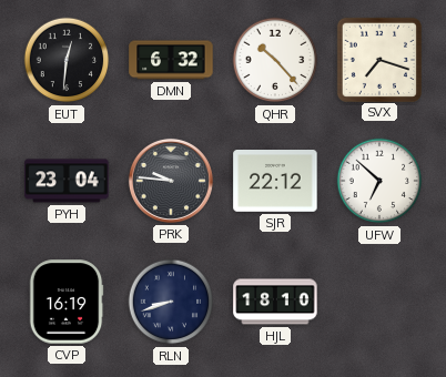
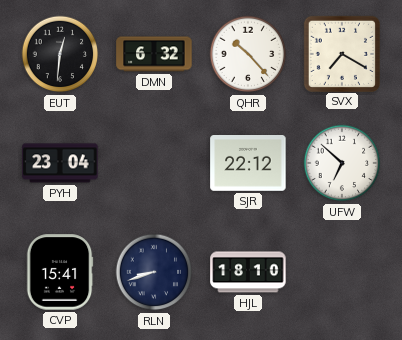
SVX: 7:18 -> 7:20
PRK: 9:46 -> none
CVP: 16:19 -> 15:41
